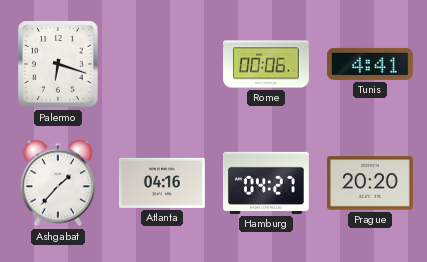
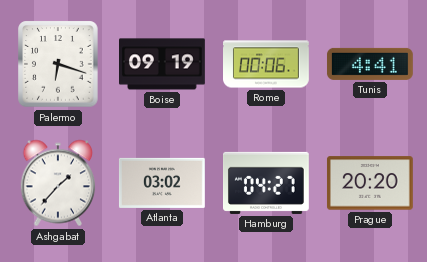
Boise: none -> 09:19
Atlanta: 04:16 -> 03:02
